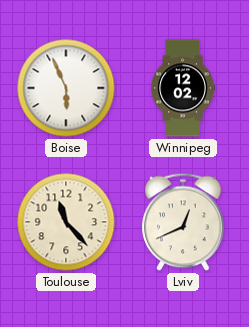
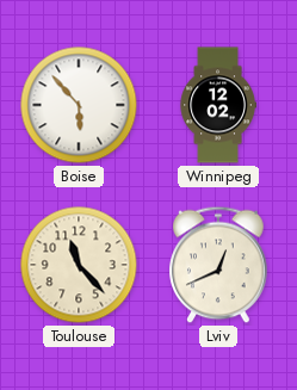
Boise: 5:56 -> 5:53
